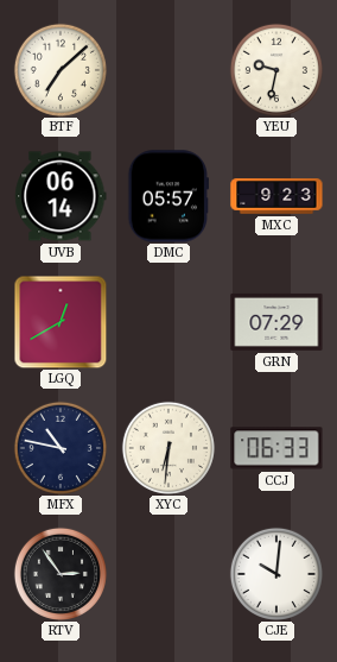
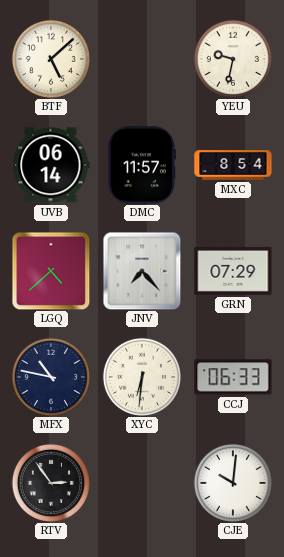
BTF: 7:08 -> 5:08
DMC: 05:57 -> 11:57
MXC: 9:23 -> 8:54
LGQ: 12:40 -> 4:38
JNV: none -> 7:23
